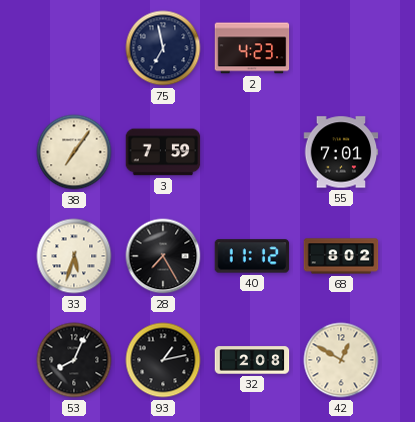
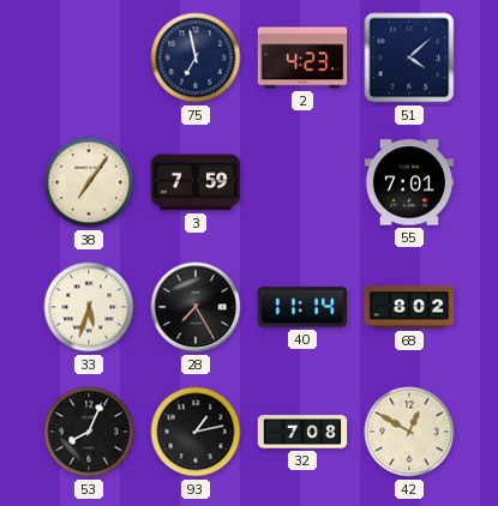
51: none -> 4:08
40: 11:12 -> 11:14
32: 2:08 -> 7:08
